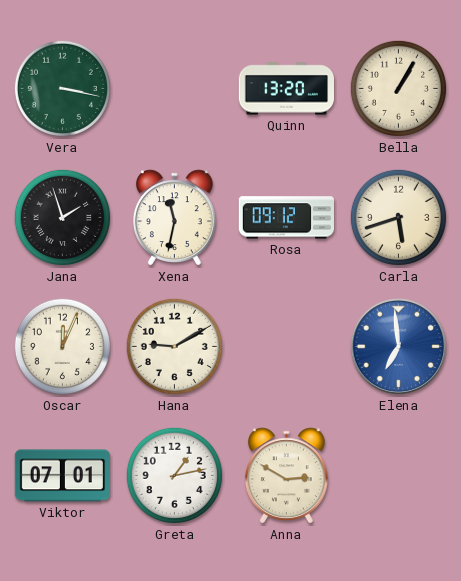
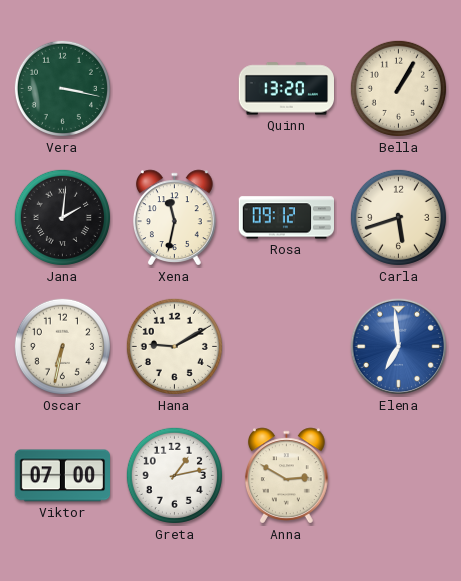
Jana: 1:57 -> 2:01
Oscar: 12:04 -> 6:32
Viktor: 07:01 -> 07:00
